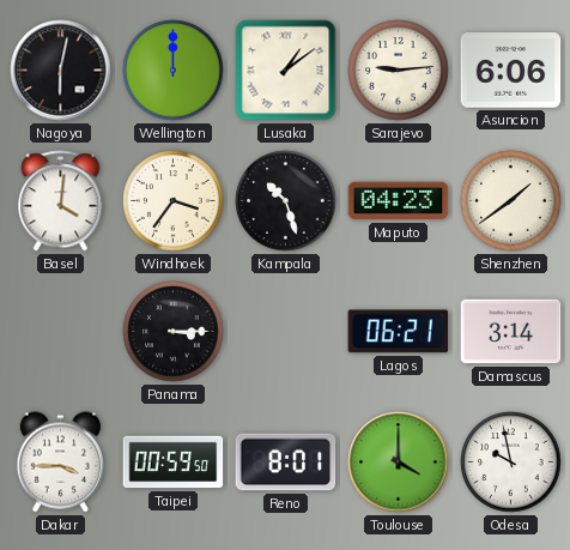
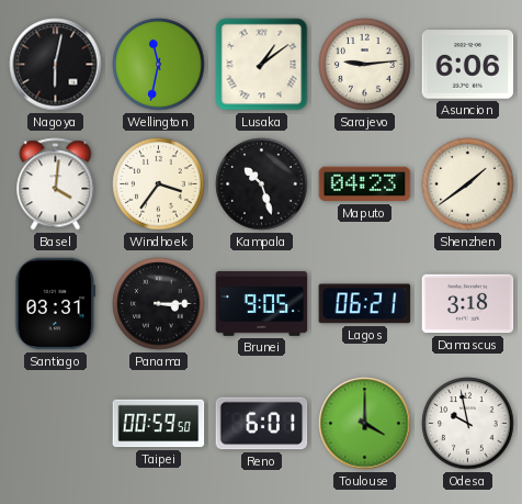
Wellington: 12:00 -> 11:32
Santiago: none -> 03:31
Brunei: none -> 9:05
Damascus: 3:14 -> 3:18
Dakar: 3:45 -> none
Reno: 8:01 -> 6:01
